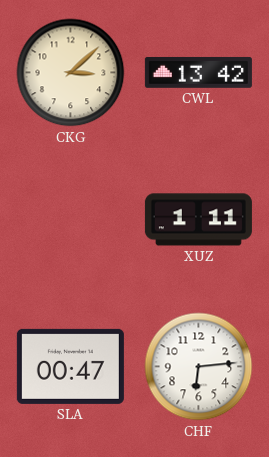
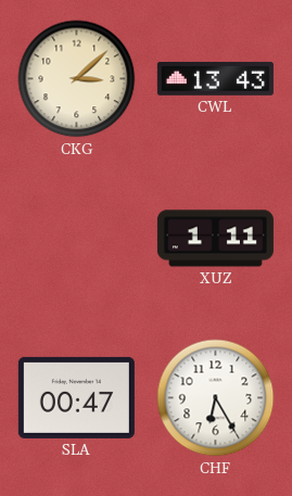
CWL: 13:42 -> 13:43
CHF: 6:14 -> 6:25
